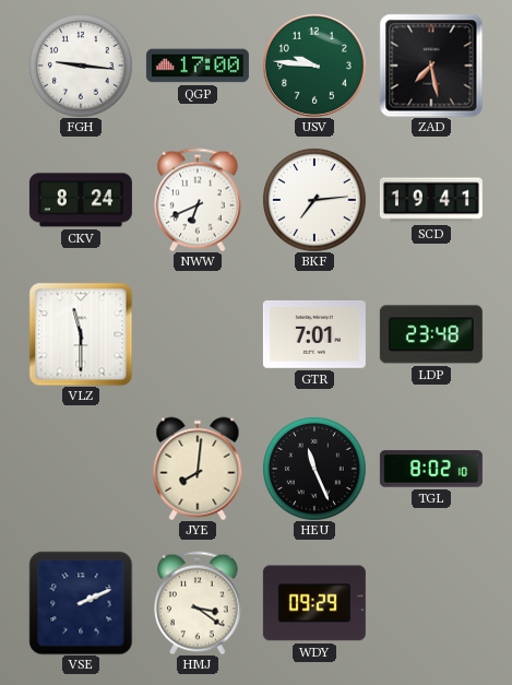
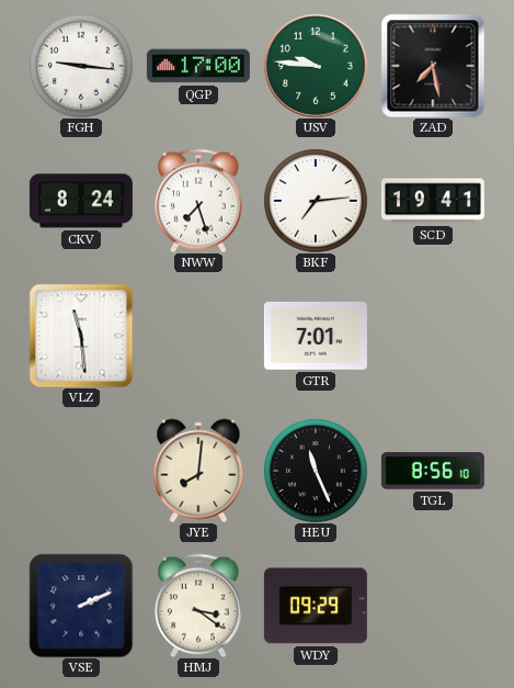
NWW: 6:41 -> 7:27
VLZ: 11:30 -> 11:29
LDP: 23:48 -> none
TGL: 8:02 -> 8:56
